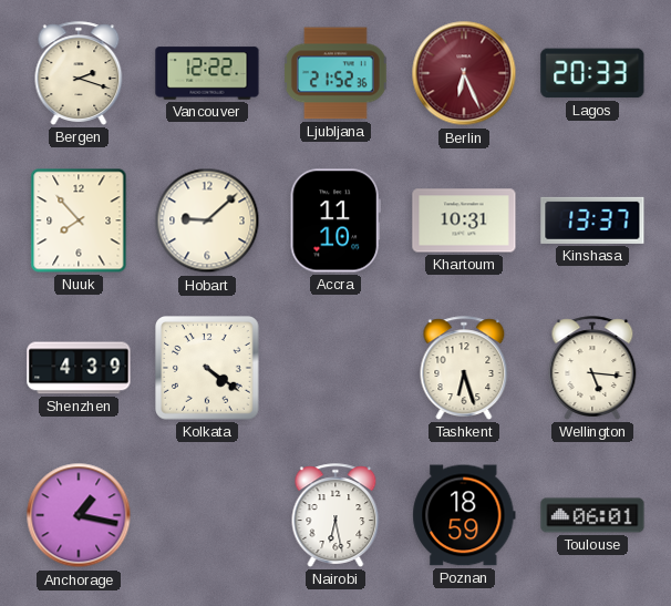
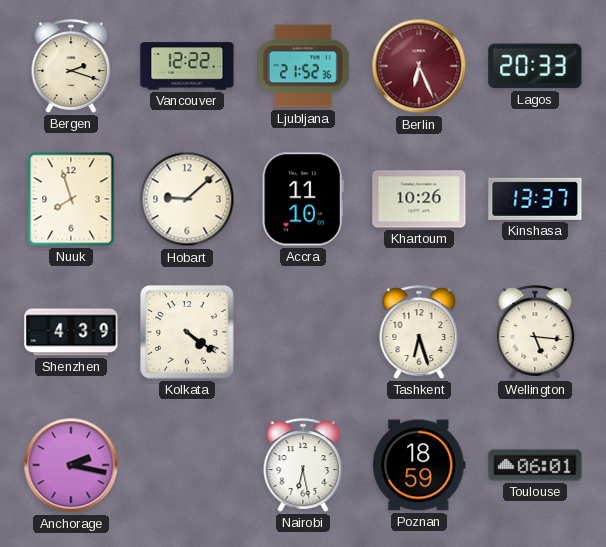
Nuuk: 7:53 -> 7:57
Khartoum: 10:31 -> 10:26
Anchorage: 1:17 -> 2:17
